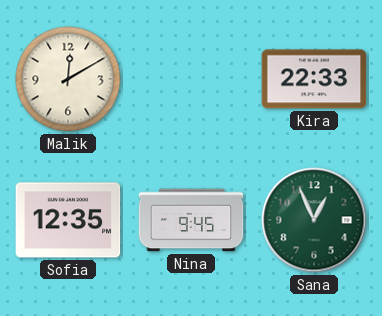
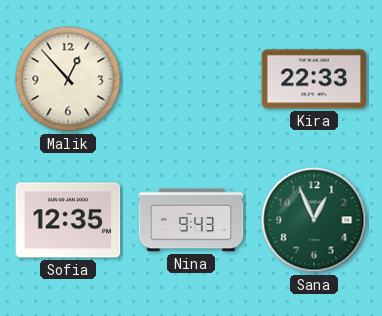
Malik: 12:10 -> 12:53
Nina: 9:45 -> 9:43
